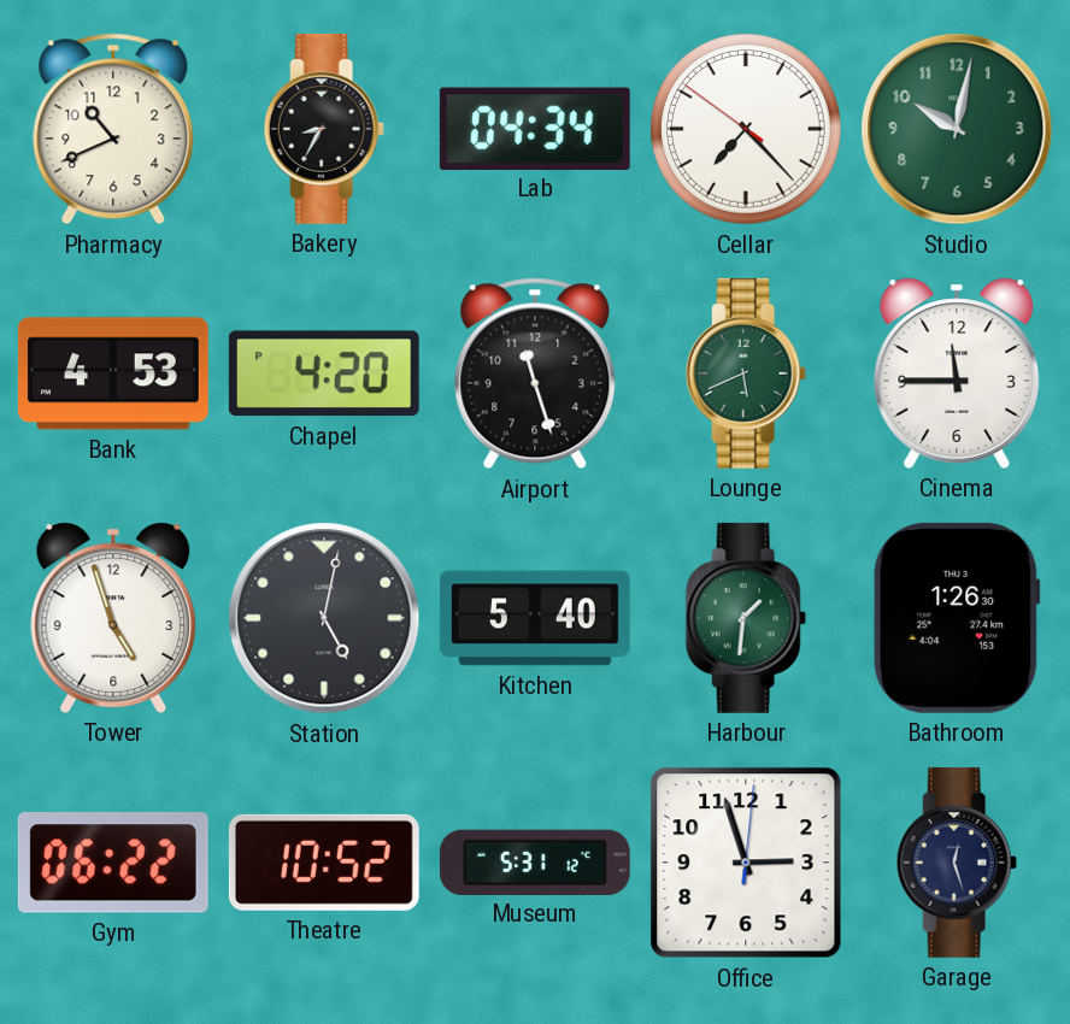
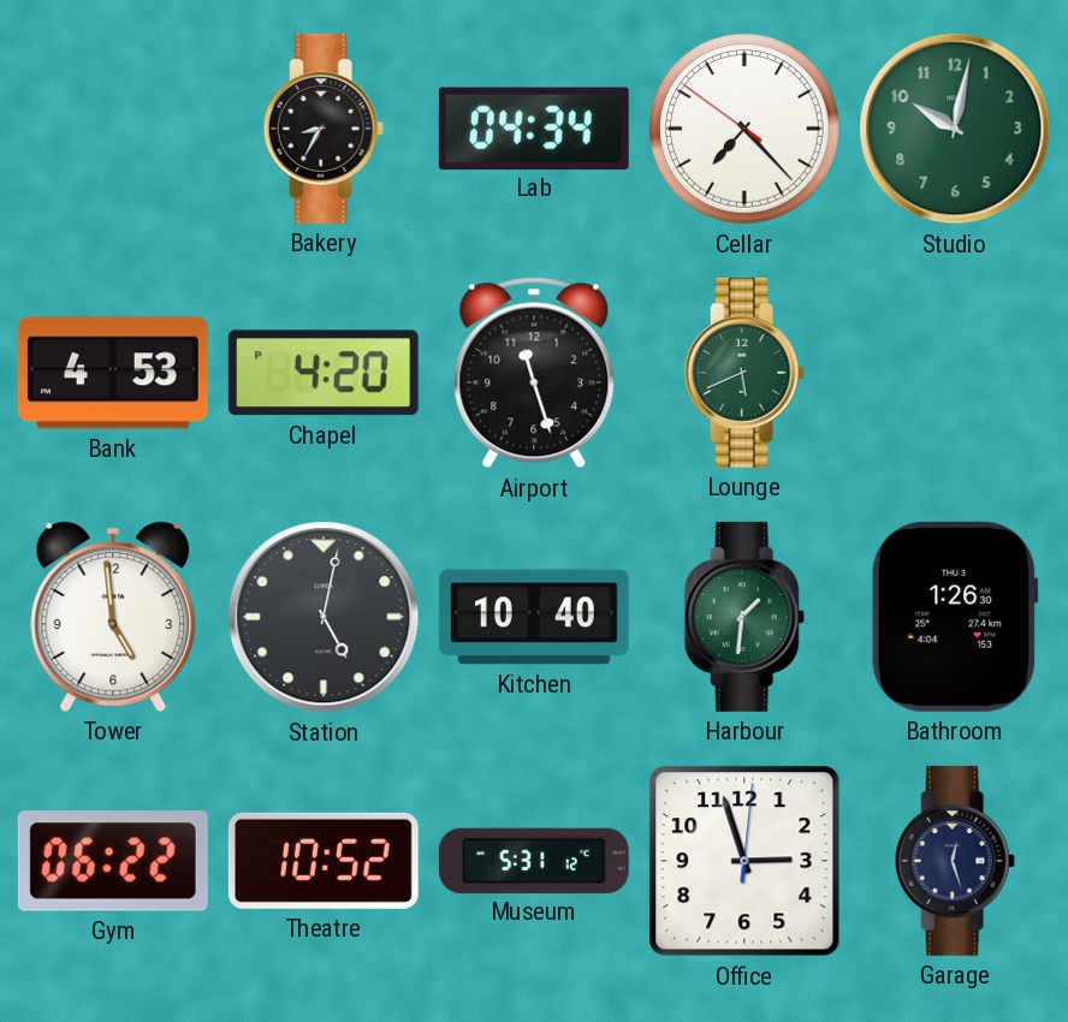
Pharmacy: 10:41 -> none
Cinema: 11:45 -> none
Tower: 4:57 -> 4:59
Kitchen: 5:40 -> 10:40
